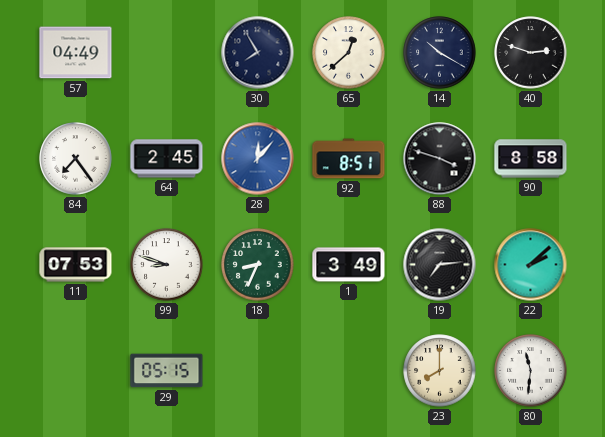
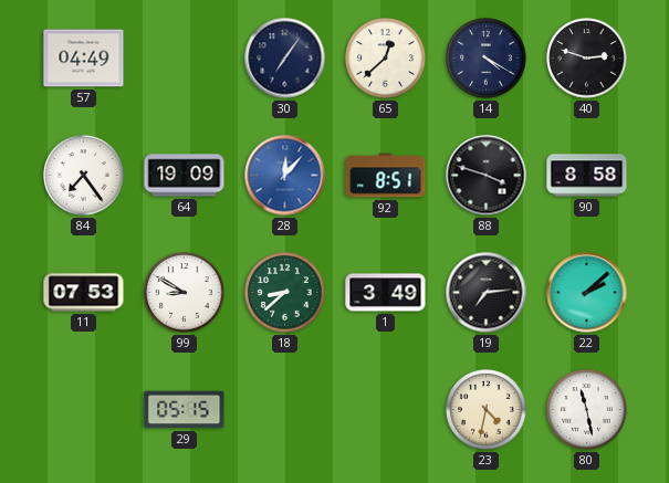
30: 7:55 -> 7:06
14: 10:20 -> 4:20
64: 2:45 -> 19:09
99: 8:48 -> 8:50
18: 8:34 -> 8:38
23: 8:00 -> 4:32
80: 11:31 -> 11:28
